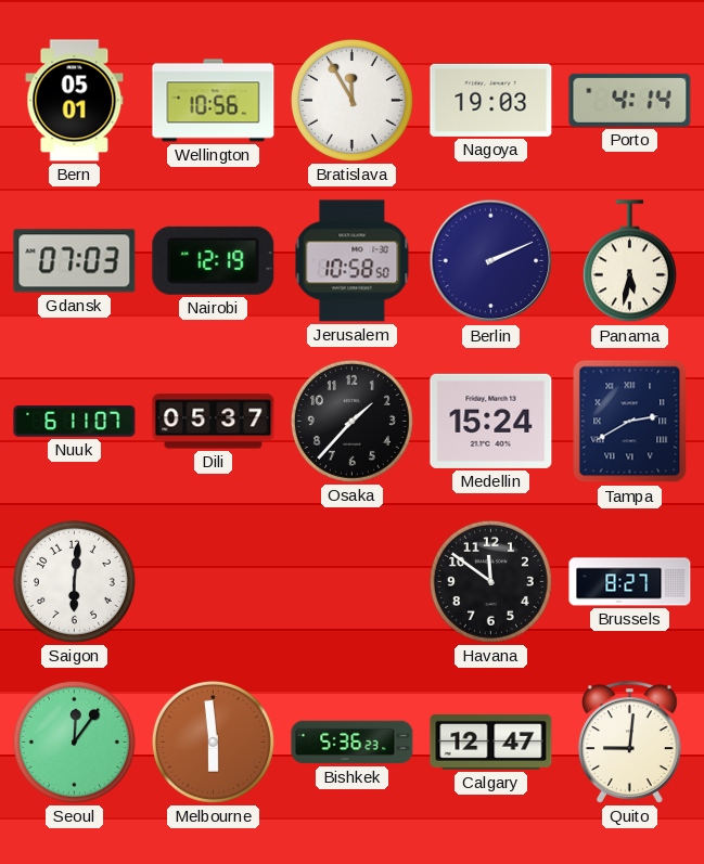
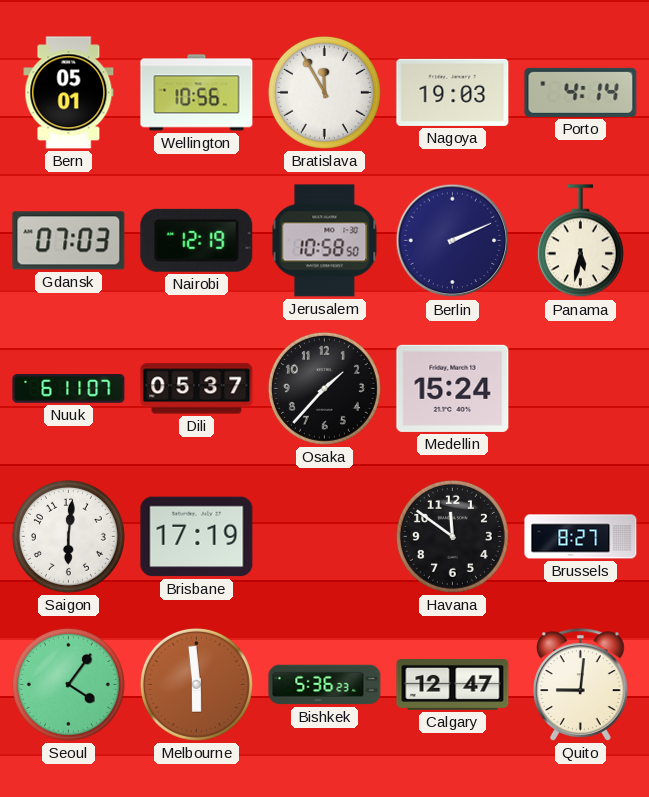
Tampa: 2:40 -> none
Brisbane: none -> 17:19
Seoul: 12:06 -> 4:06
